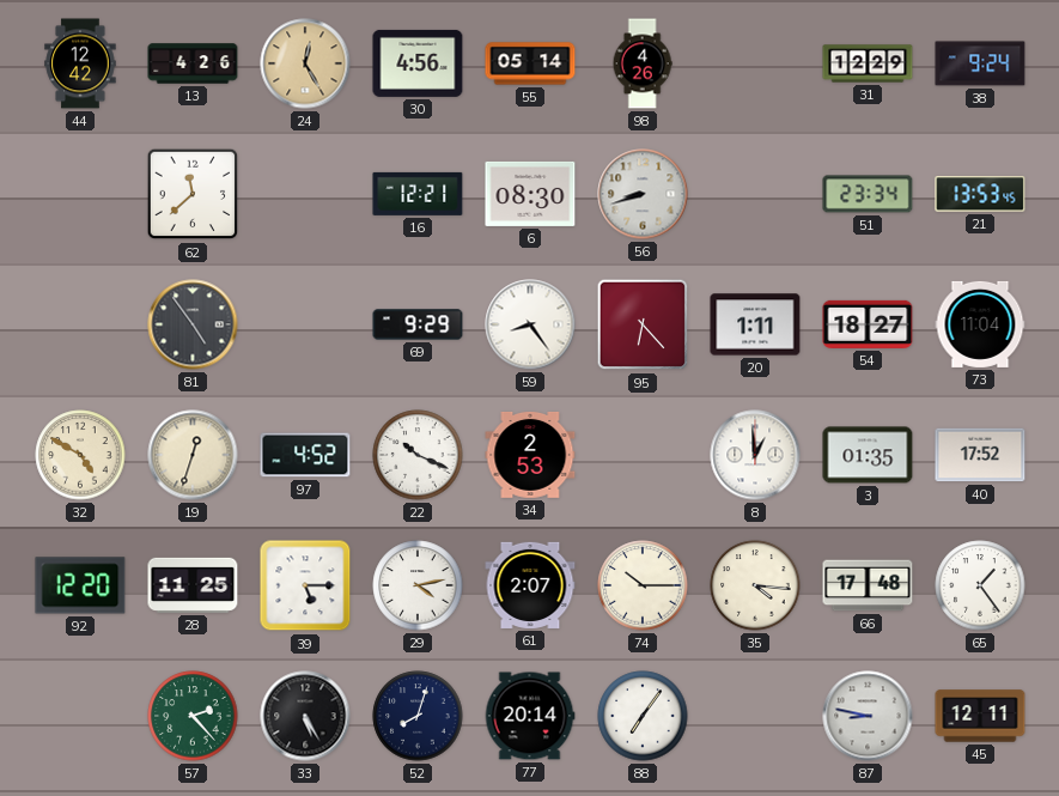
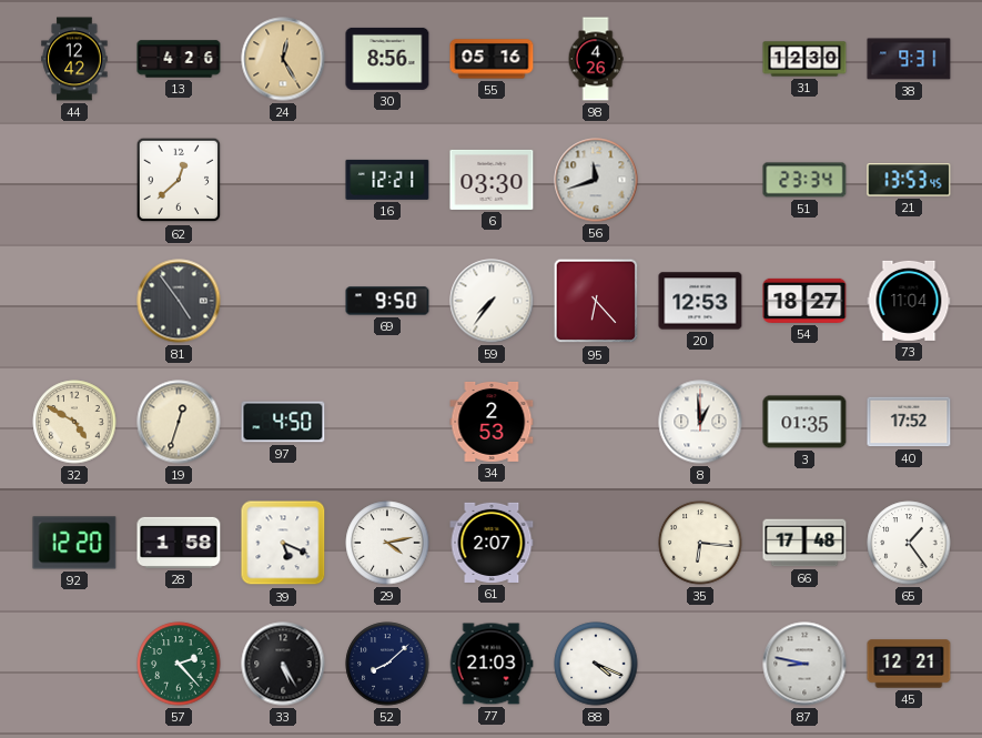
30: 4:56 -> 8:56
55: 05:14 -> 05:16
31: 12:29 -> 12:30
38: 9:24 -> 9:31
62: 11:38 -> 12:38
6: 08:30 -> 03:30
56: 8:42 -> 11:42
69: 9:29 -> 9:50
59: 8:24 -> 7:36
20: 1:11 -> 12:53
97: 4:52 -> 4:50
22: 10:19 -> none
28: 11:25 -> 1:58
39: 5:15 -> 5:19
74: 10:15 -> none
35: 4:16 -> 6:16
52: 8:03 -> 8:08
77: 20:14 -> 21:03
88: 7:06 -> 4:19
45: 12:11 -> 12:21
